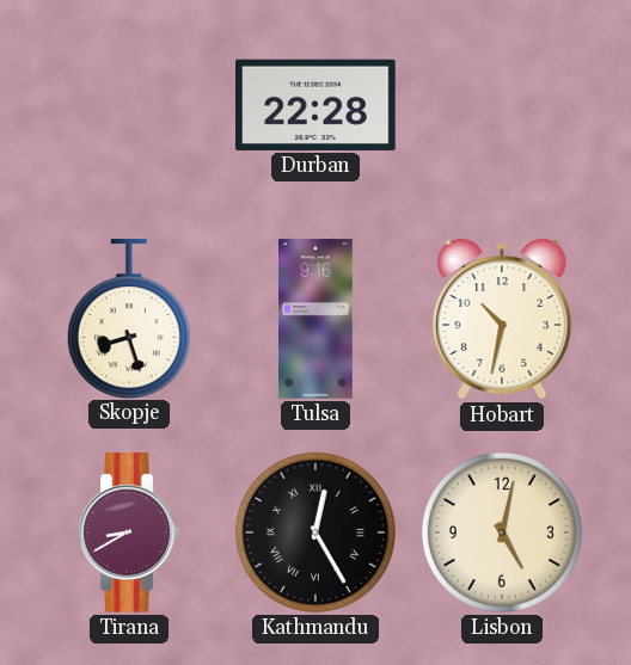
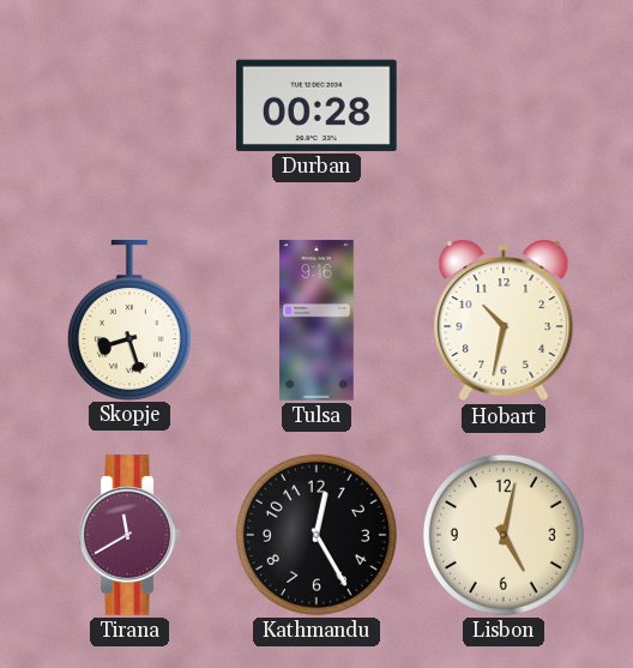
Durban: 22:28 -> 00:28
Tirana: 8:40 -> 11:40
Kathmandu numerals: Roman -> Arabic
